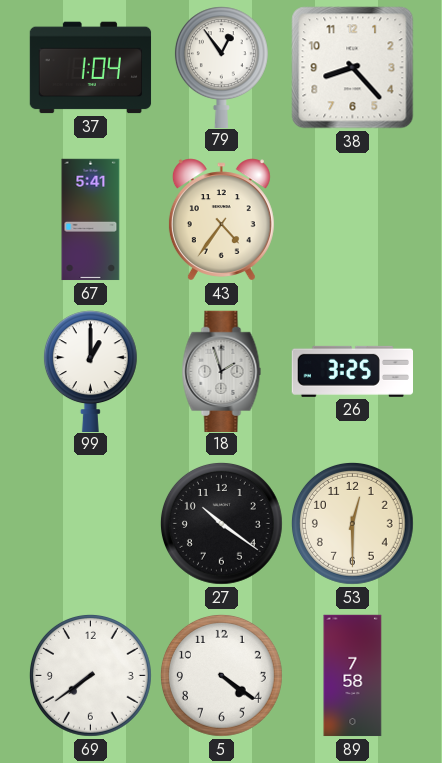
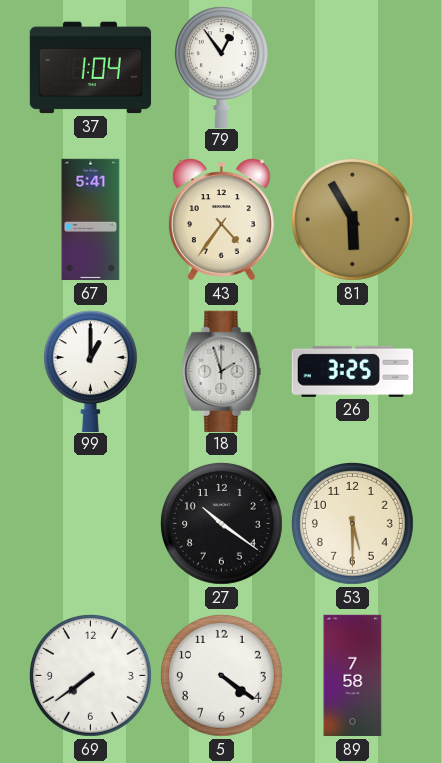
38: 8:23 -> none
81: none -> 5:55
53: 12:30 -> 5:30
